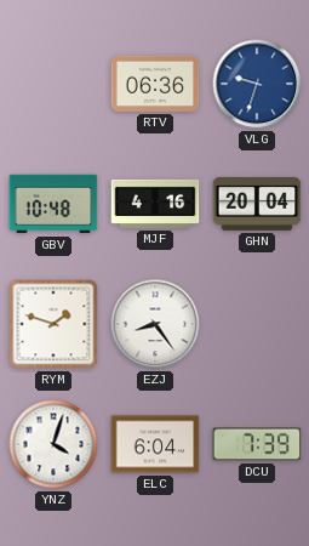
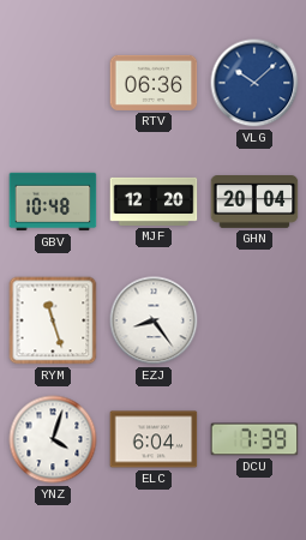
VLG: 9:33 -> 10:08
MJF: 4:16 -> 12:20
RYM: 1:48 -> 11:27
